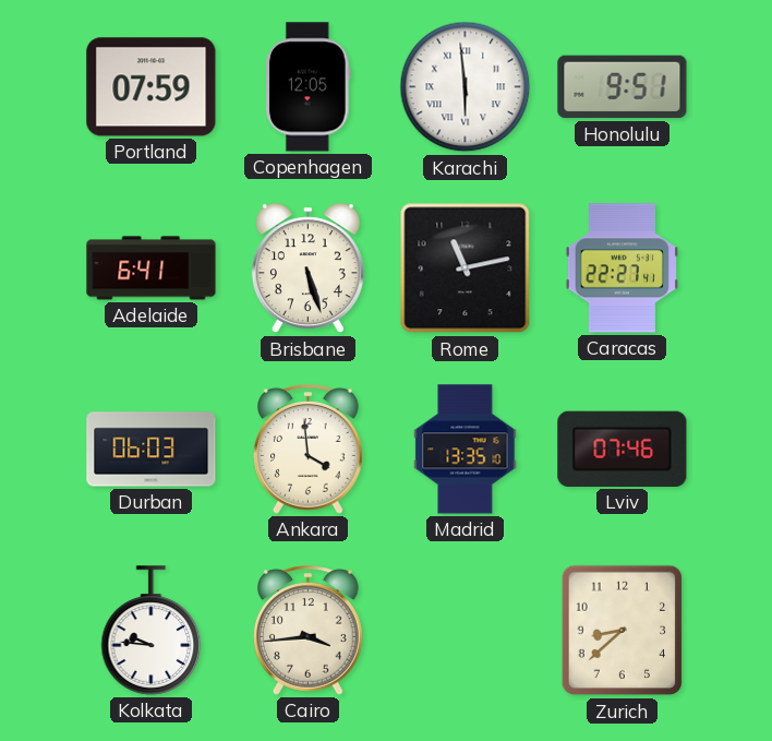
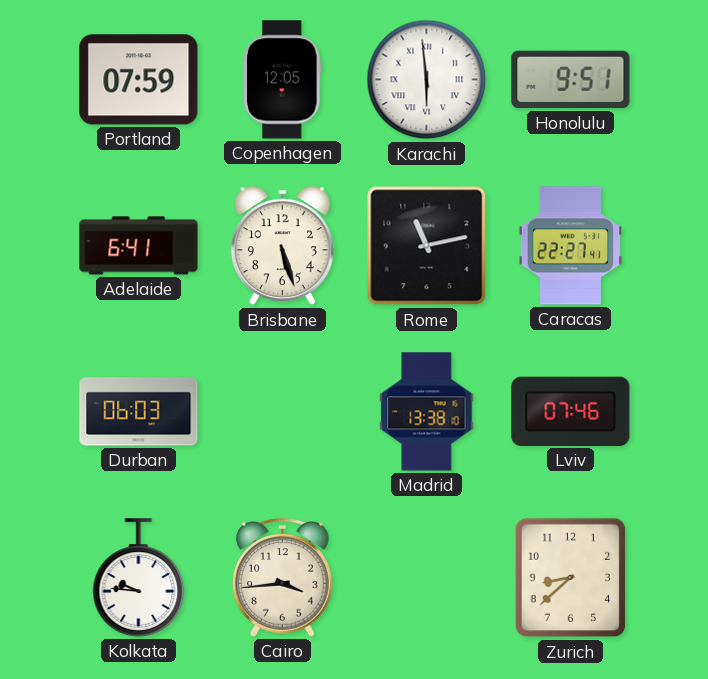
Ankara: 3:59 -> none
Madrid: 13:35 -> 13:38
